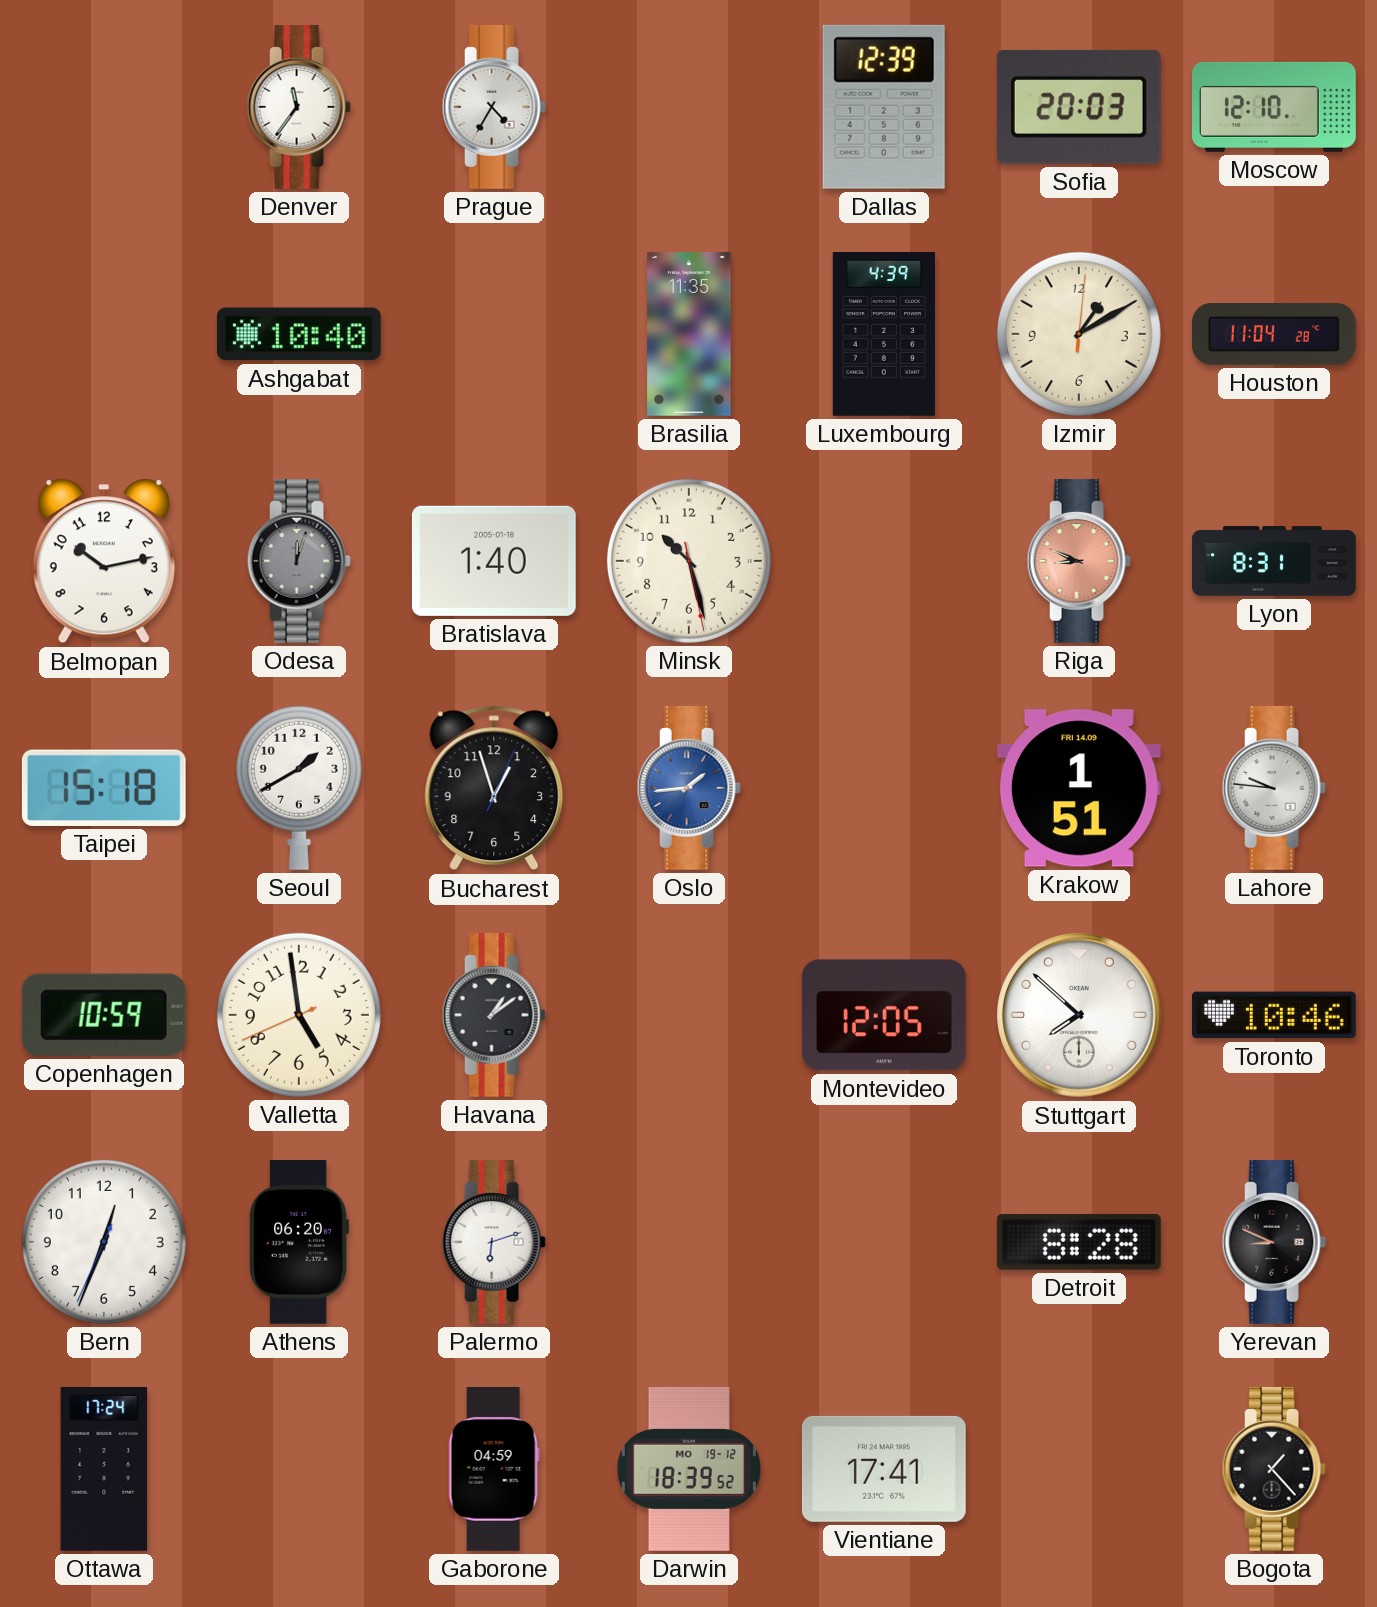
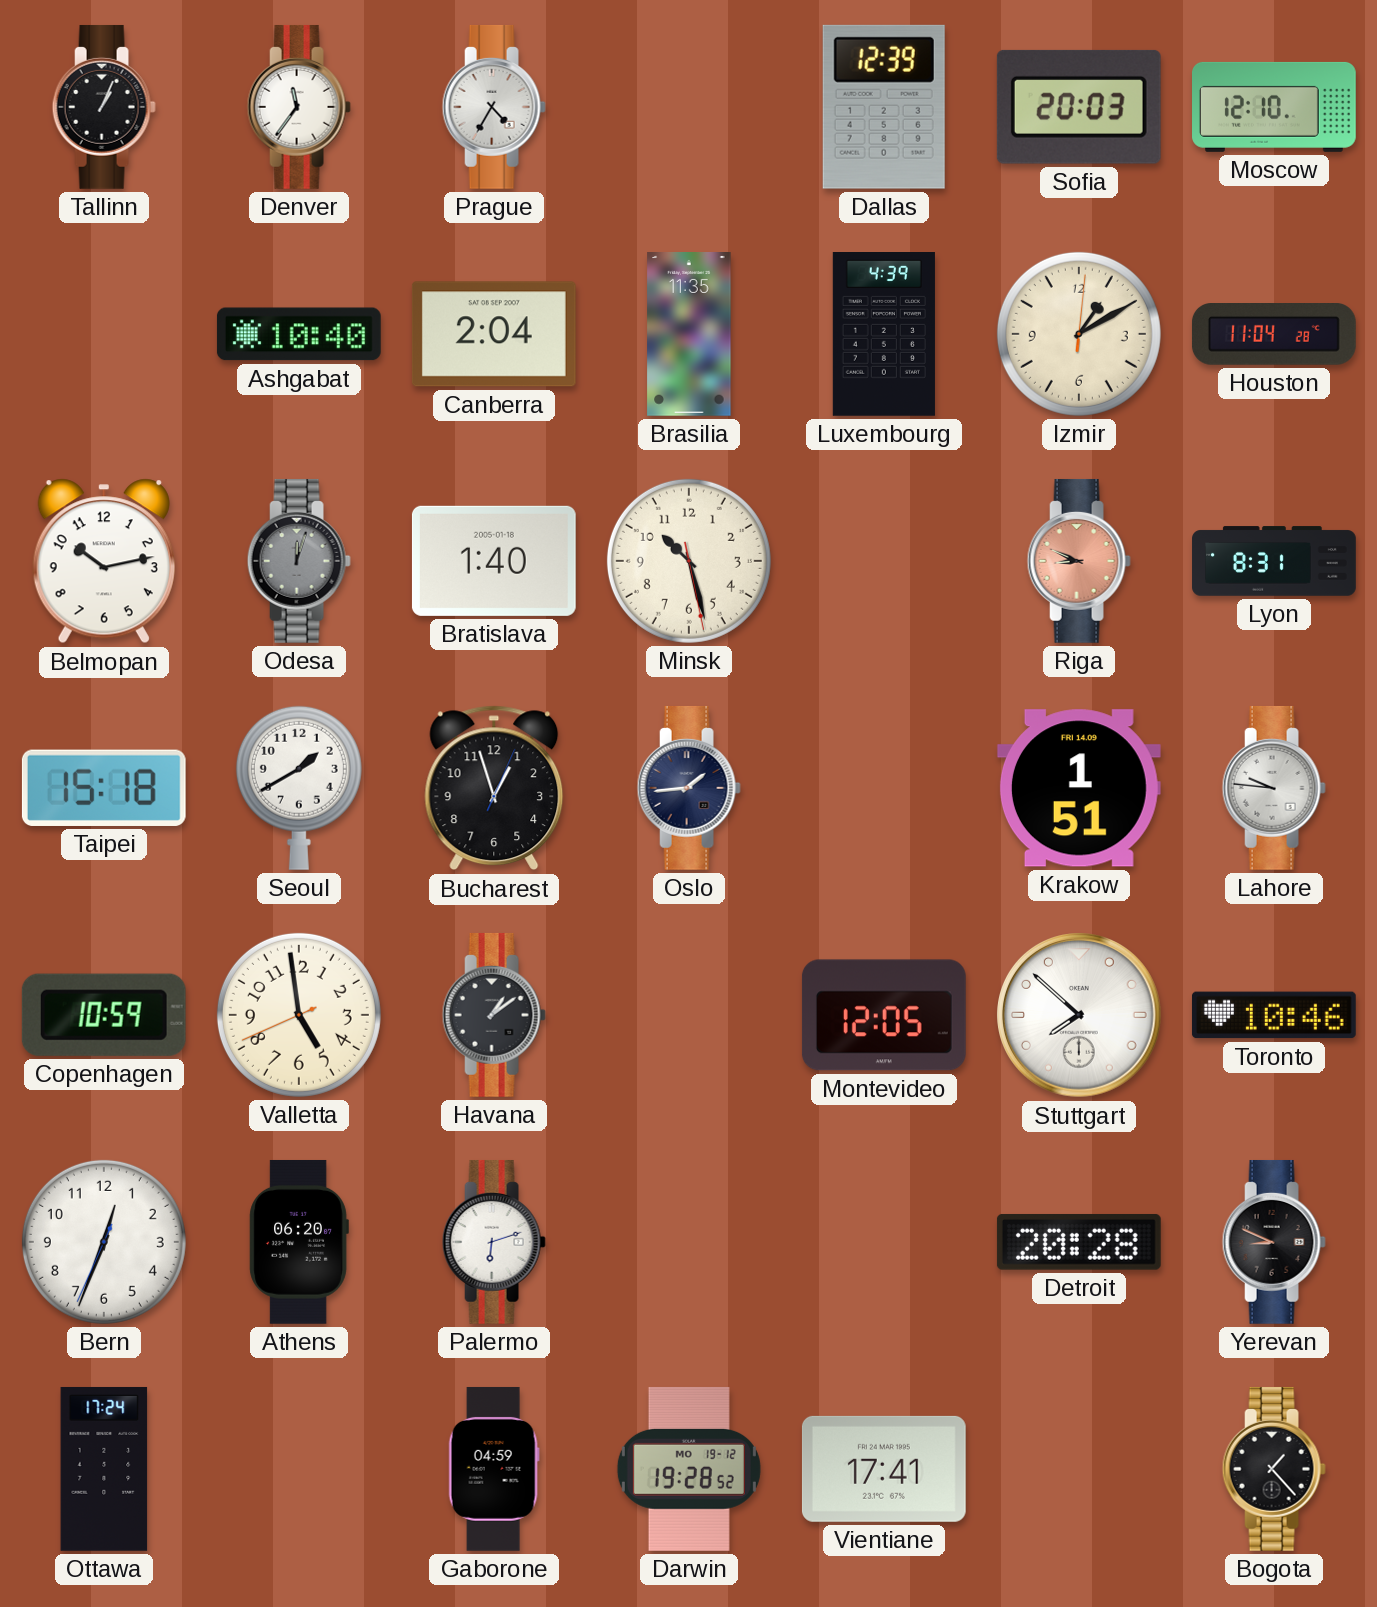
Tallinn: none -> 1:04
Canberra: none -> 2:04
Oslo dial: blue -> navy
Detroit: 8:28 -> 20:28
Darwin: 18:39 -> 19:28
